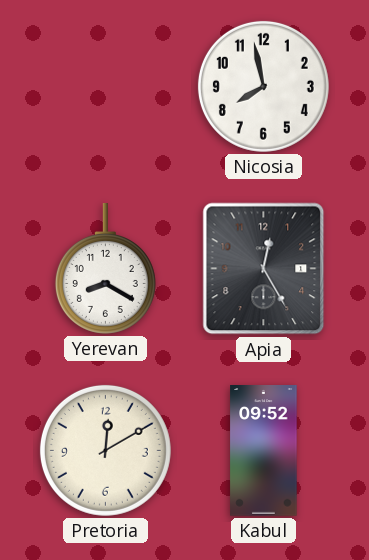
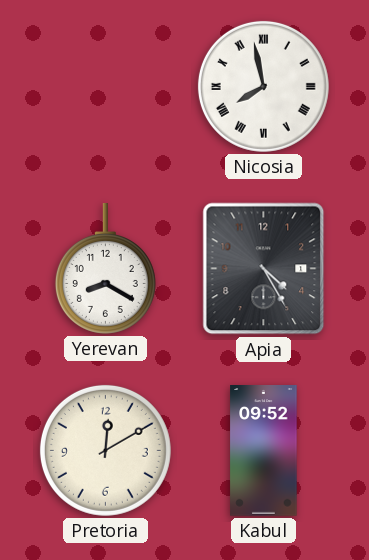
Nicosia numerals: Arabic -> Roman
Apia: 12:25 -> 4:25
